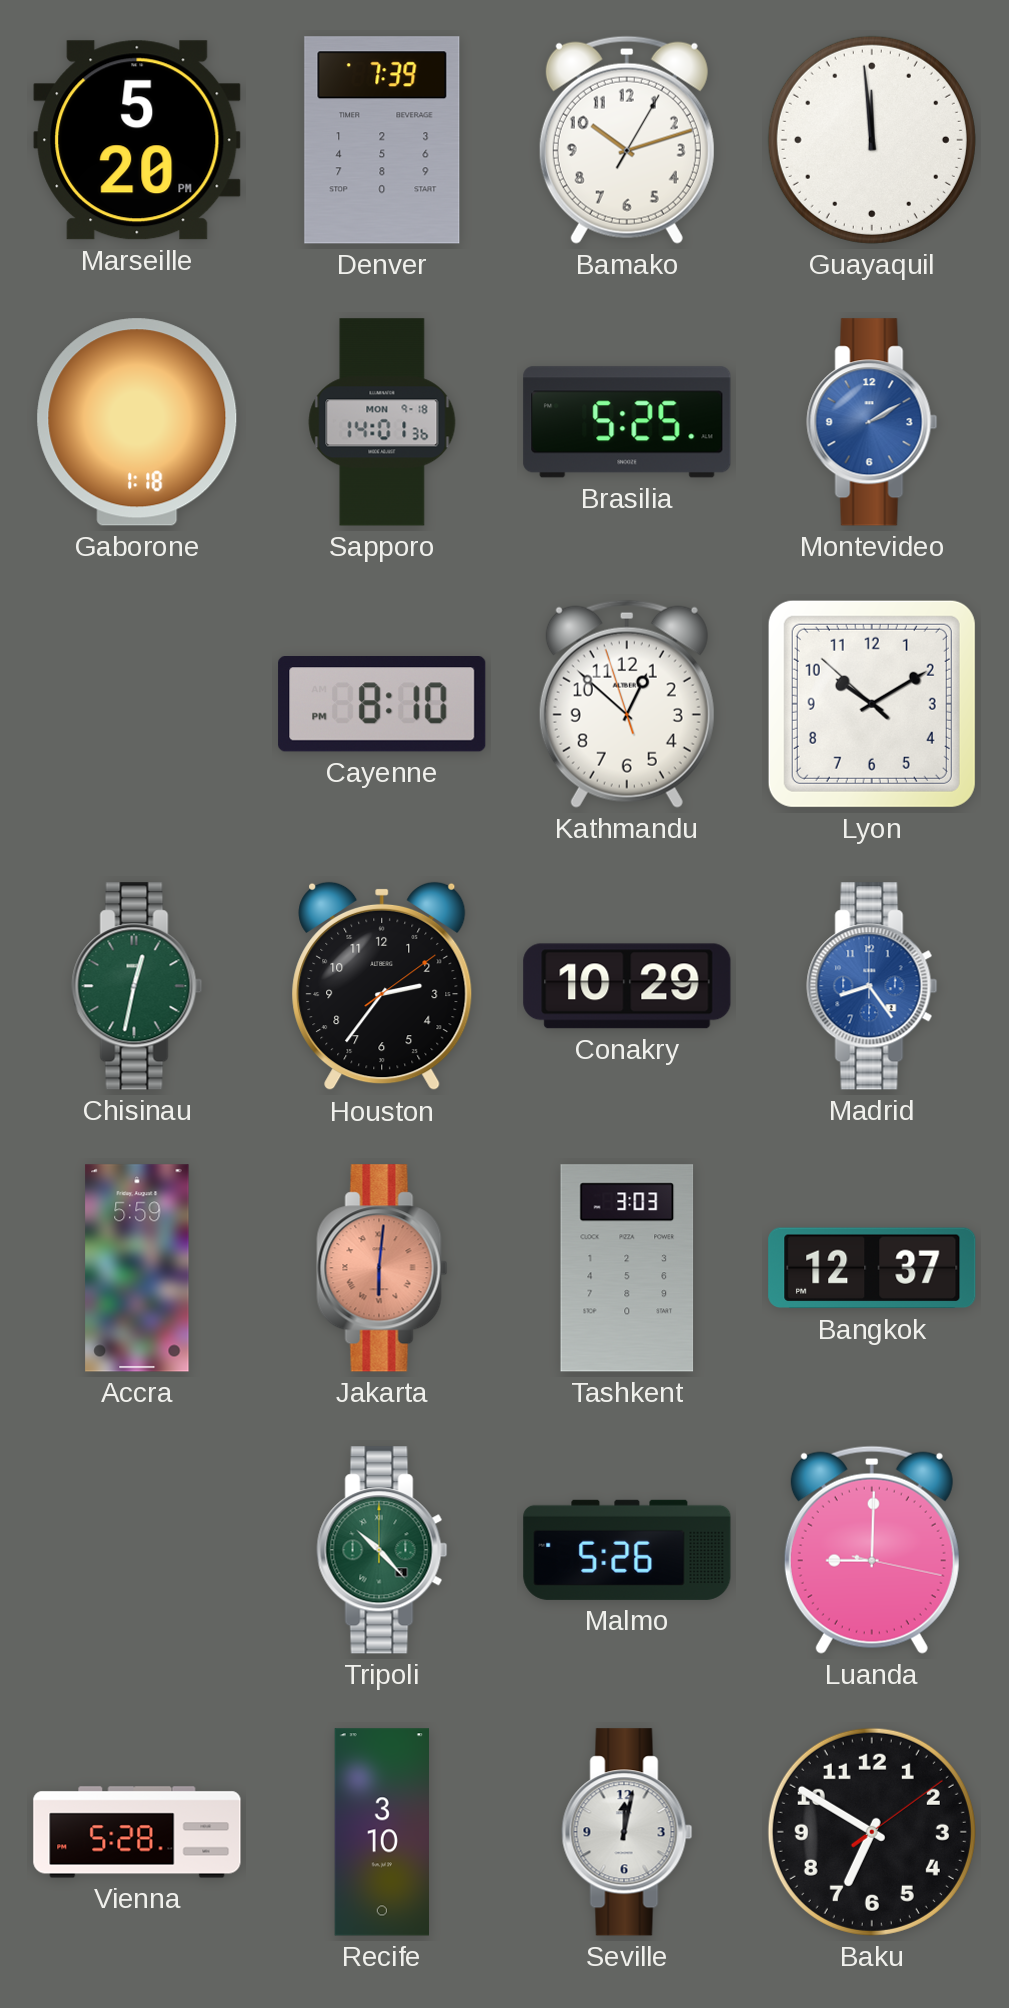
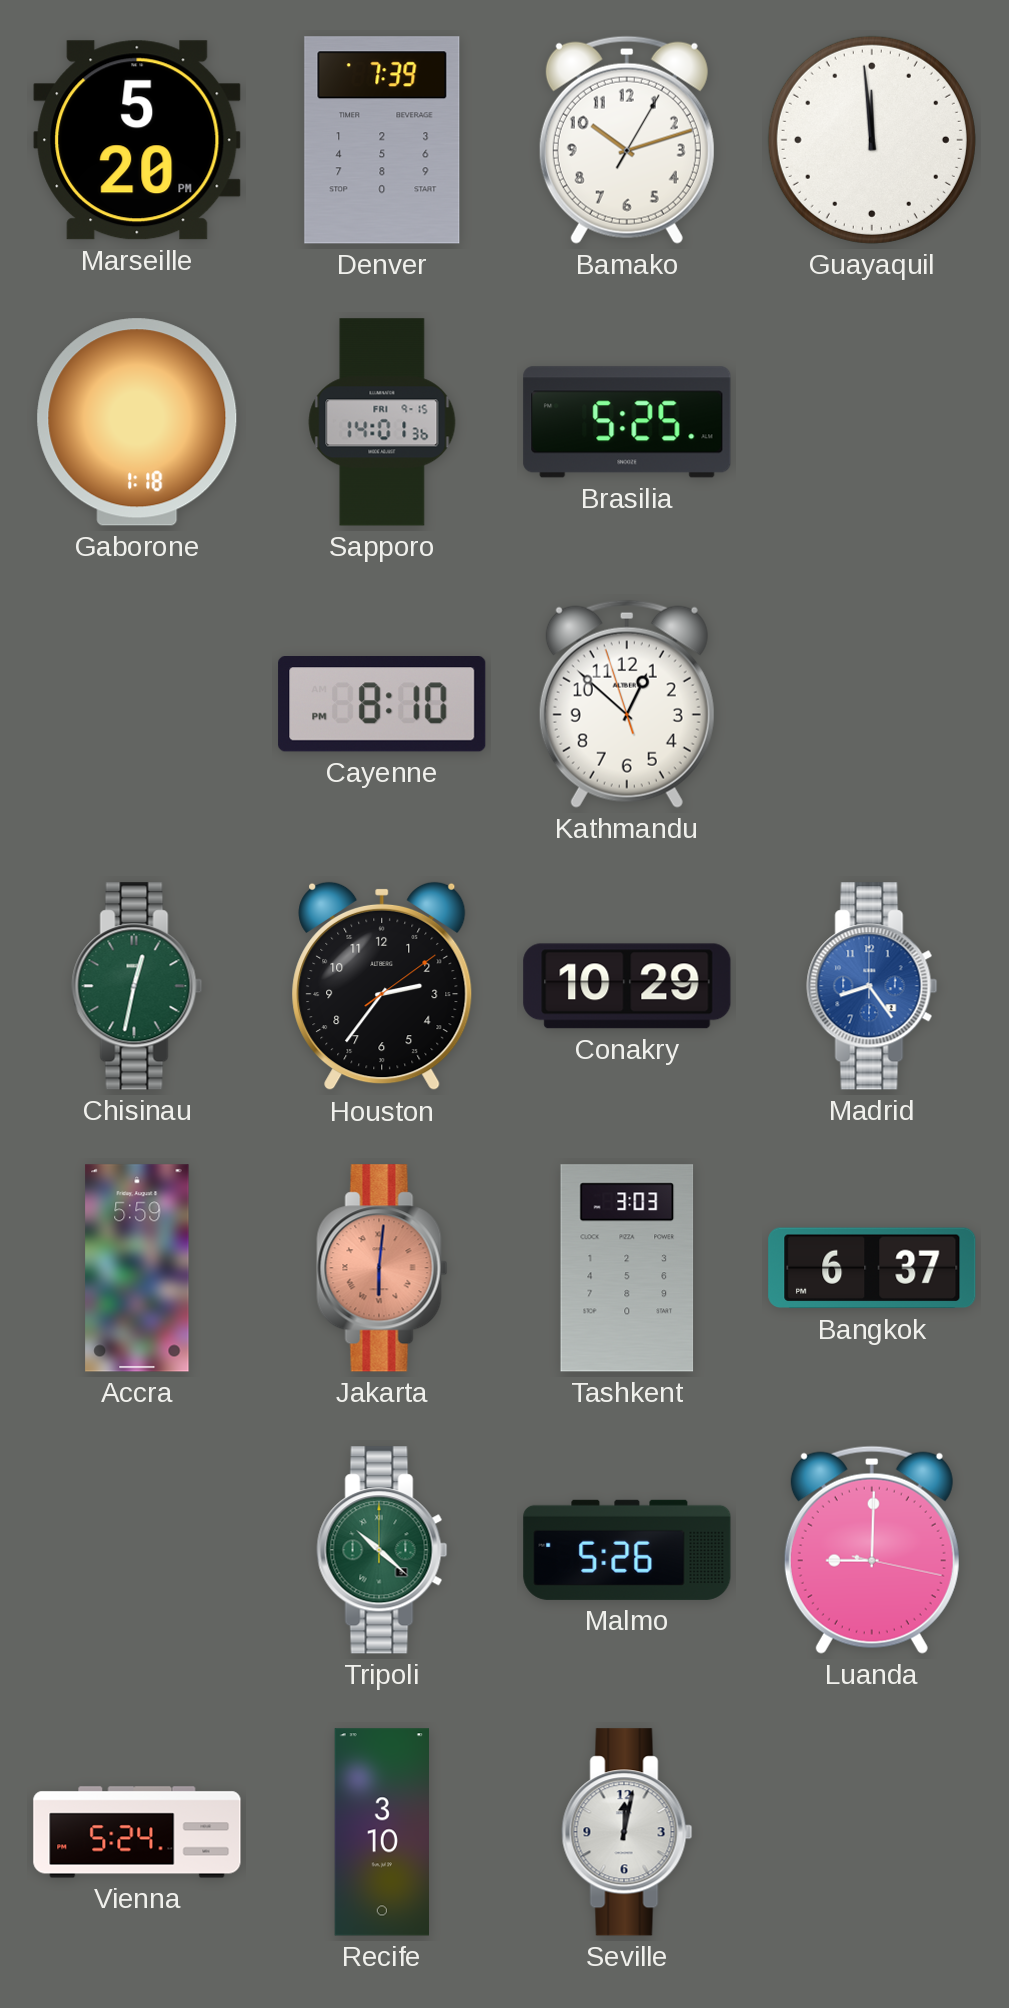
Sapporo date: MON 9-18 -> FRI 9-15
Montevideo: 2:10 -> none
Lyon: 10:09 -> none
Bangkok: 12:37 -> 6:37
Tripoli: 10:23 -> 10:22
Vienna: 5:28 -> 5:24
Baku: 6:50 -> none
